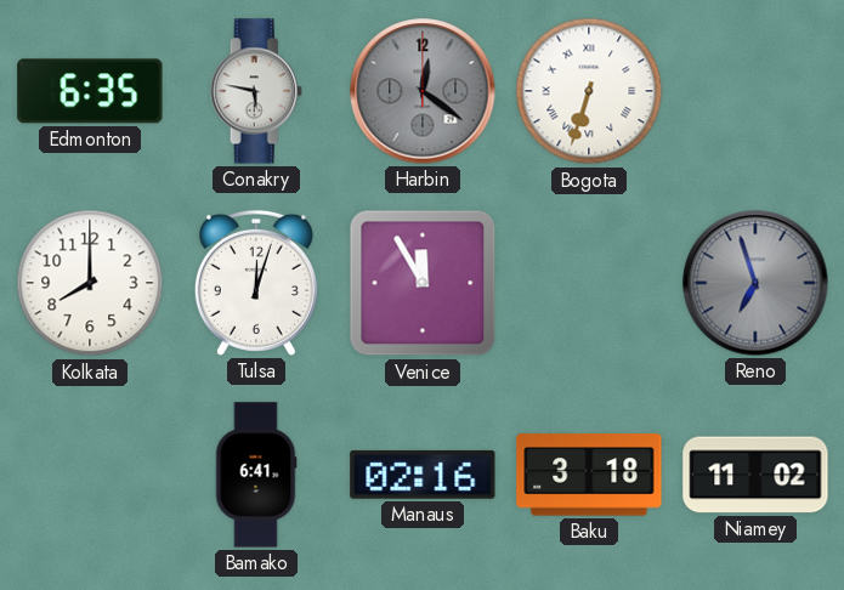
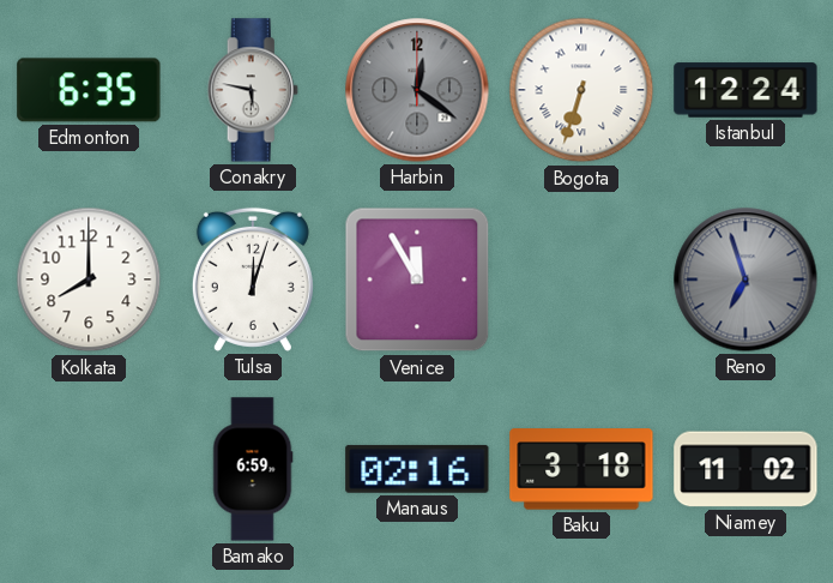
Istanbul: none -> 12:24
Bamako: 6:41 -> 6:59
